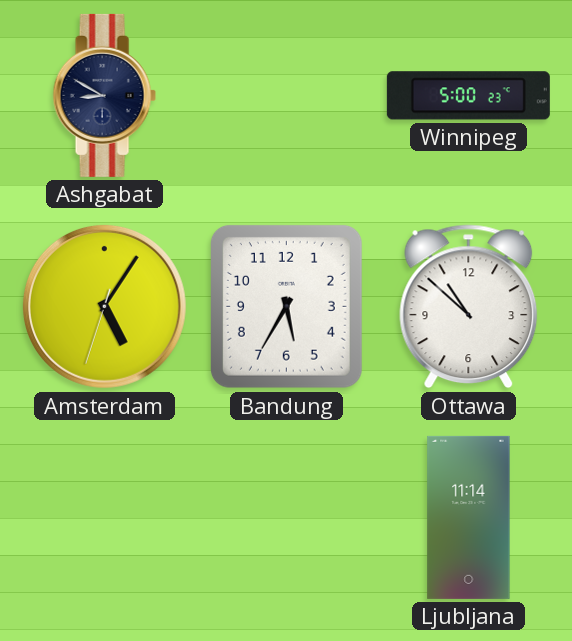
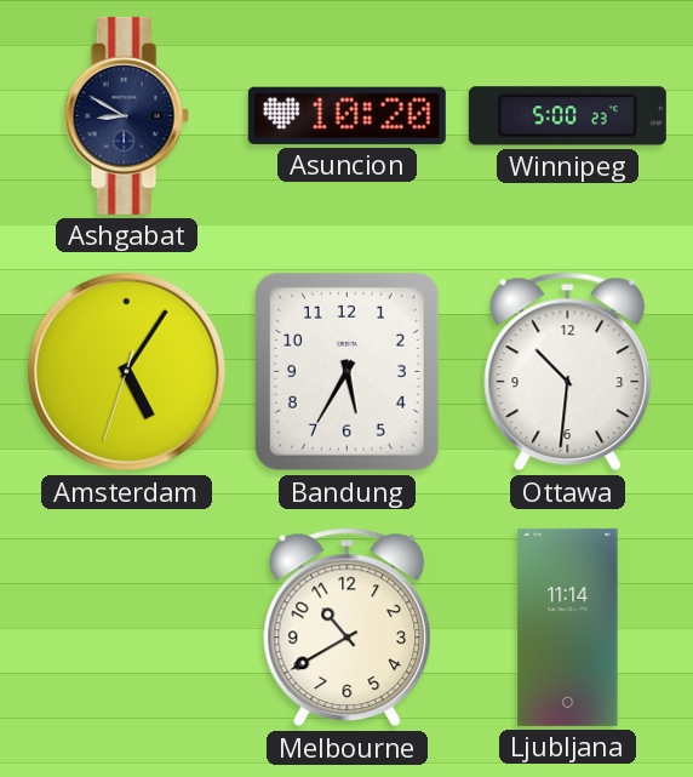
Asuncion: none -> 10:20
Ottawa: 10:52 -> 10:31
Melbourne: none -> 10:40
